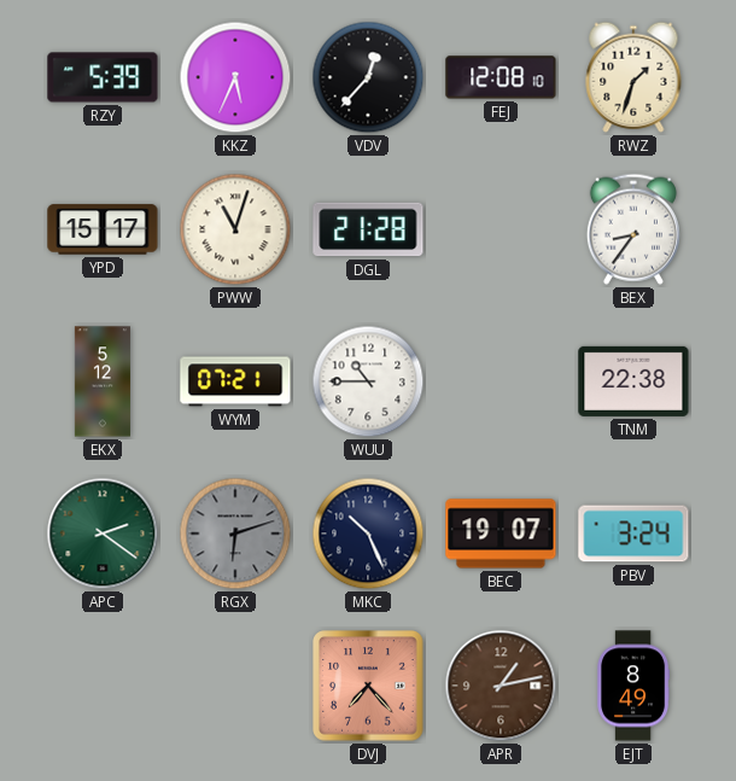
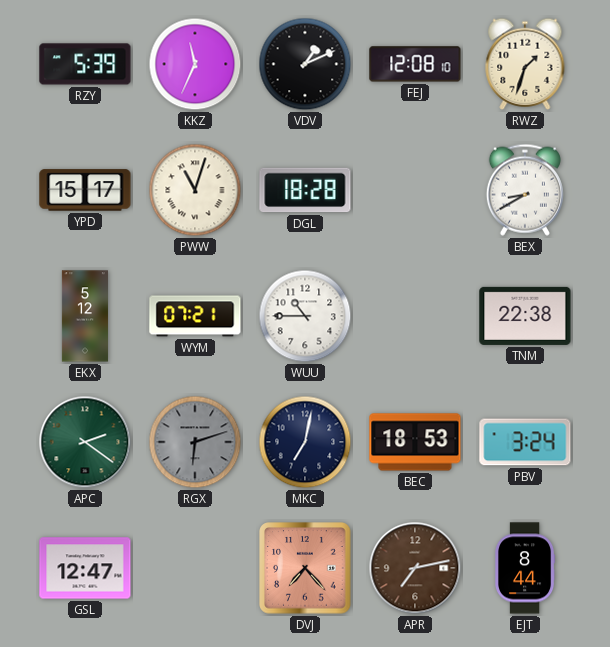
KKZ: 5:34 -> 11:34
VDV: 12:37 -> 1:11
DGL: 21:28 -> 18:28
BEX: 8:36 -> 8:40
MKC: 10:26 -> 7:02
BEC: 19:07 -> 18:53
GSL: none -> 12:47
APR: 1:13 -> 7:13
EJT: 8:49 -> 8:44
